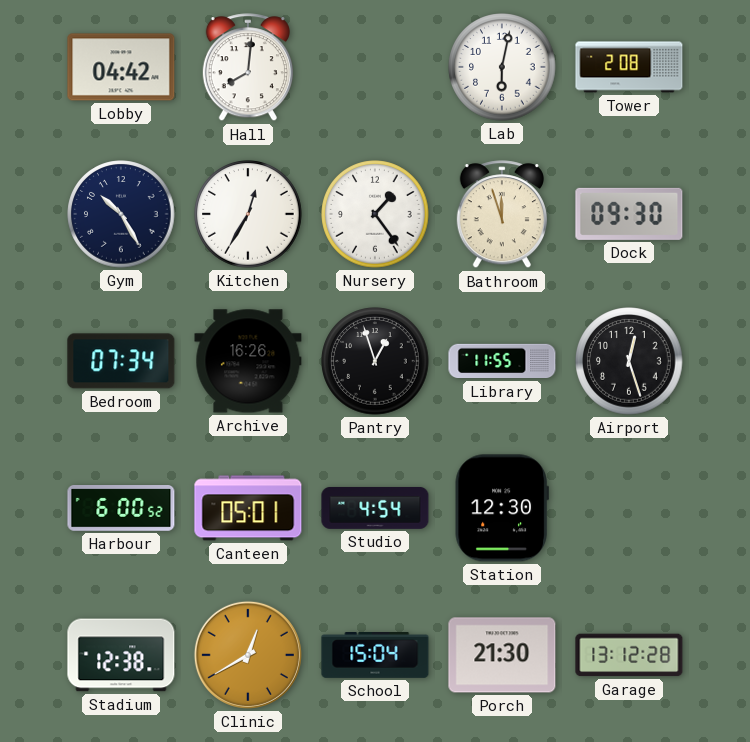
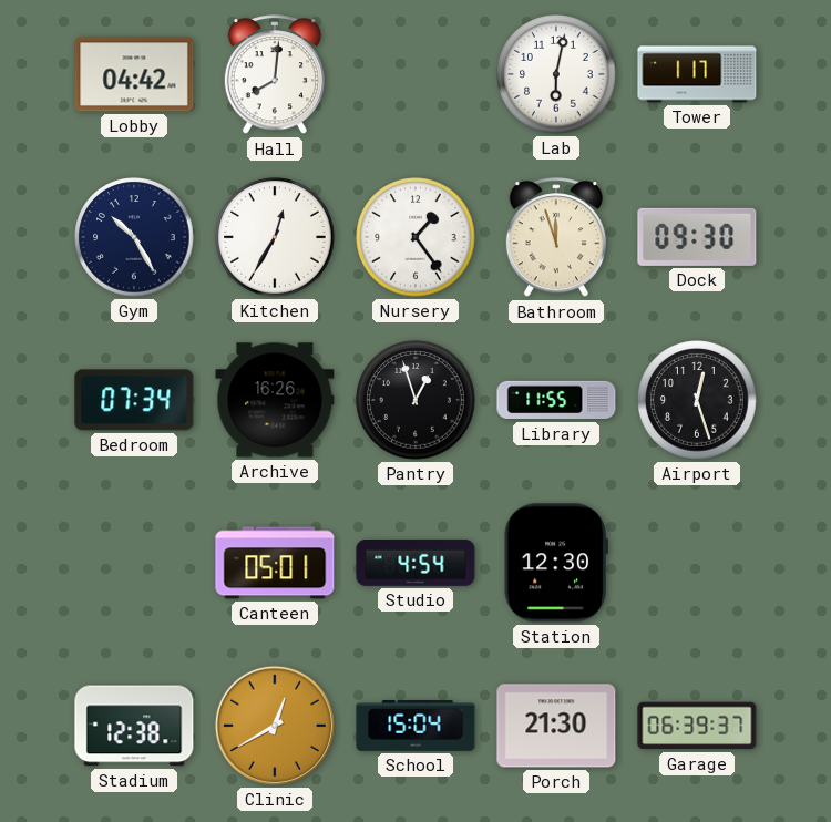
Tower: 2:08 -> 1:17
Harbour: 6:00 -> none
Garage: 13:12 -> 06:39
